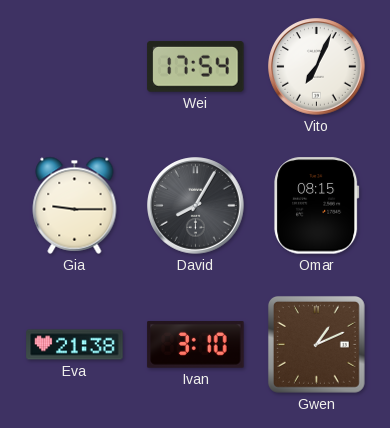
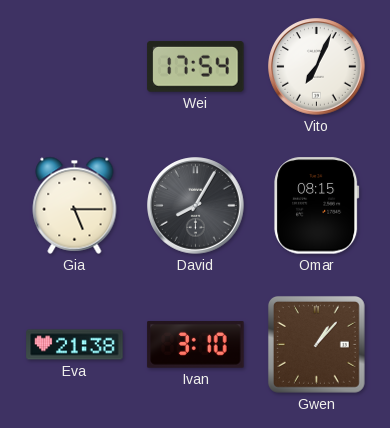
Gia: 9:15 -> 5:15
Gwen: 1:11 -> 1:07
